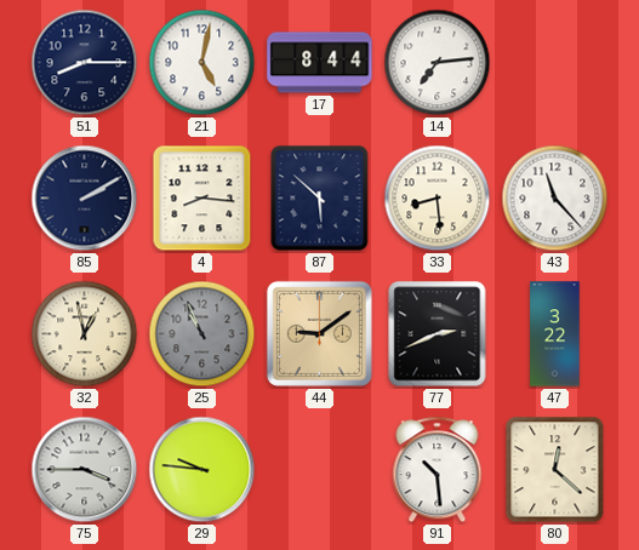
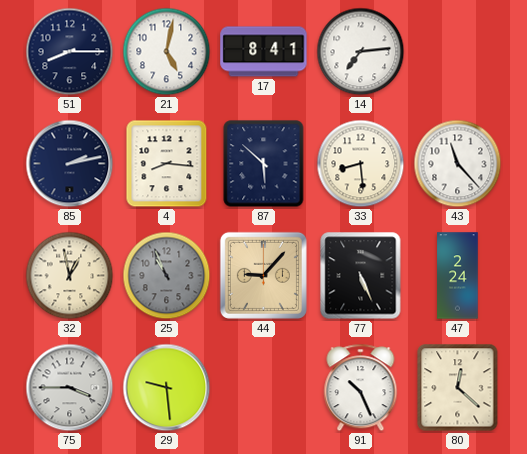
17: 8:44 -> 8:41
85: 2:10 -> 2:13
44: 9:09 -> 9:07
77: 2:41 -> 5:26
47: 3:22 -> 2:24
29: 9:46 -> 9:29
91: 10:29 -> 10:26
